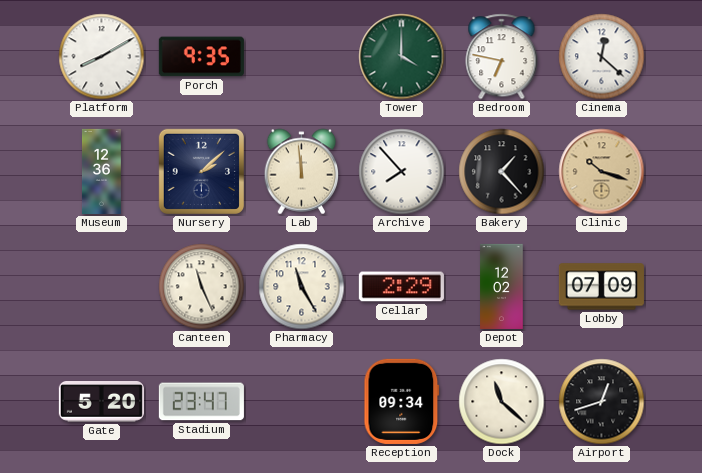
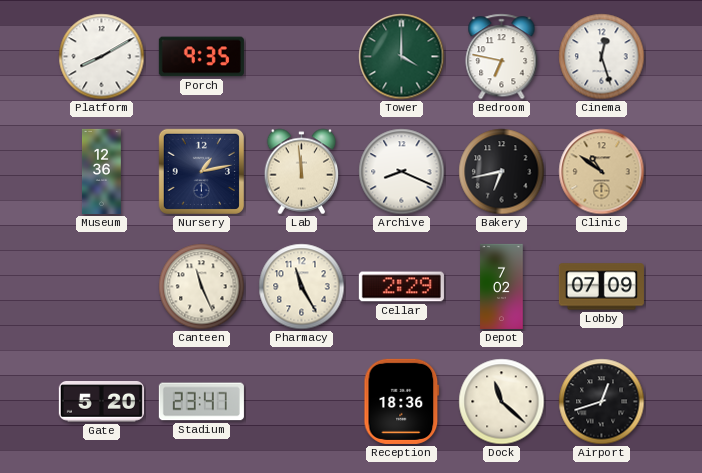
Cinema: 12:22 -> 12:27
Nursery: 2:08 -> 1:13
Archive: 7:53 -> 8:19
Bakery: 1:23 -> 6:43
Clinic: 10:18 -> 10:51
Depot: 12:02 -> 7:02
Reception: 09:34 -> 18:36
